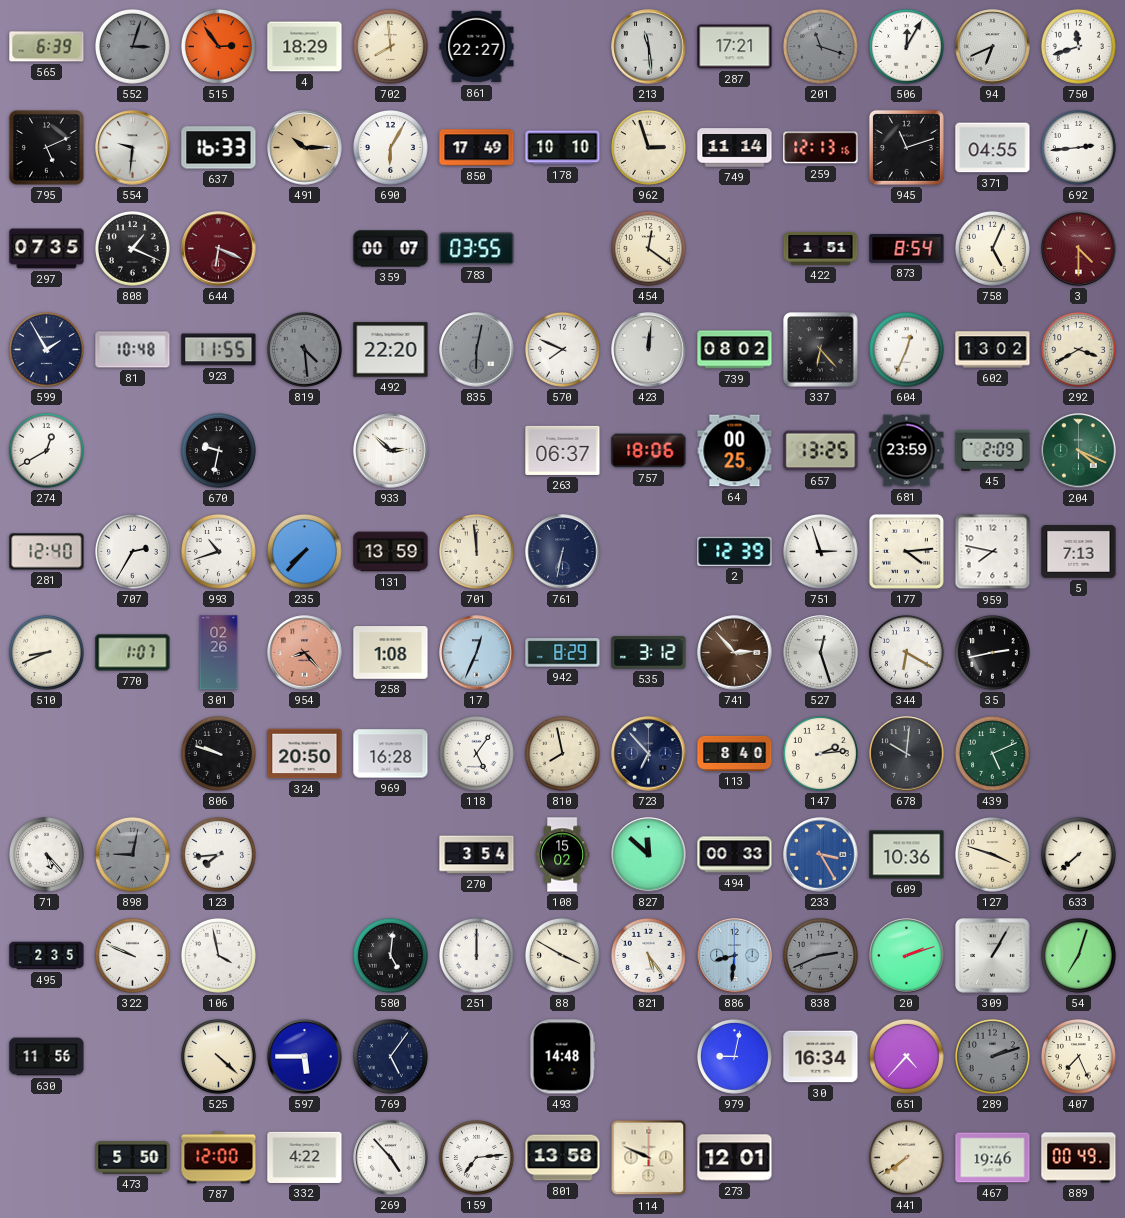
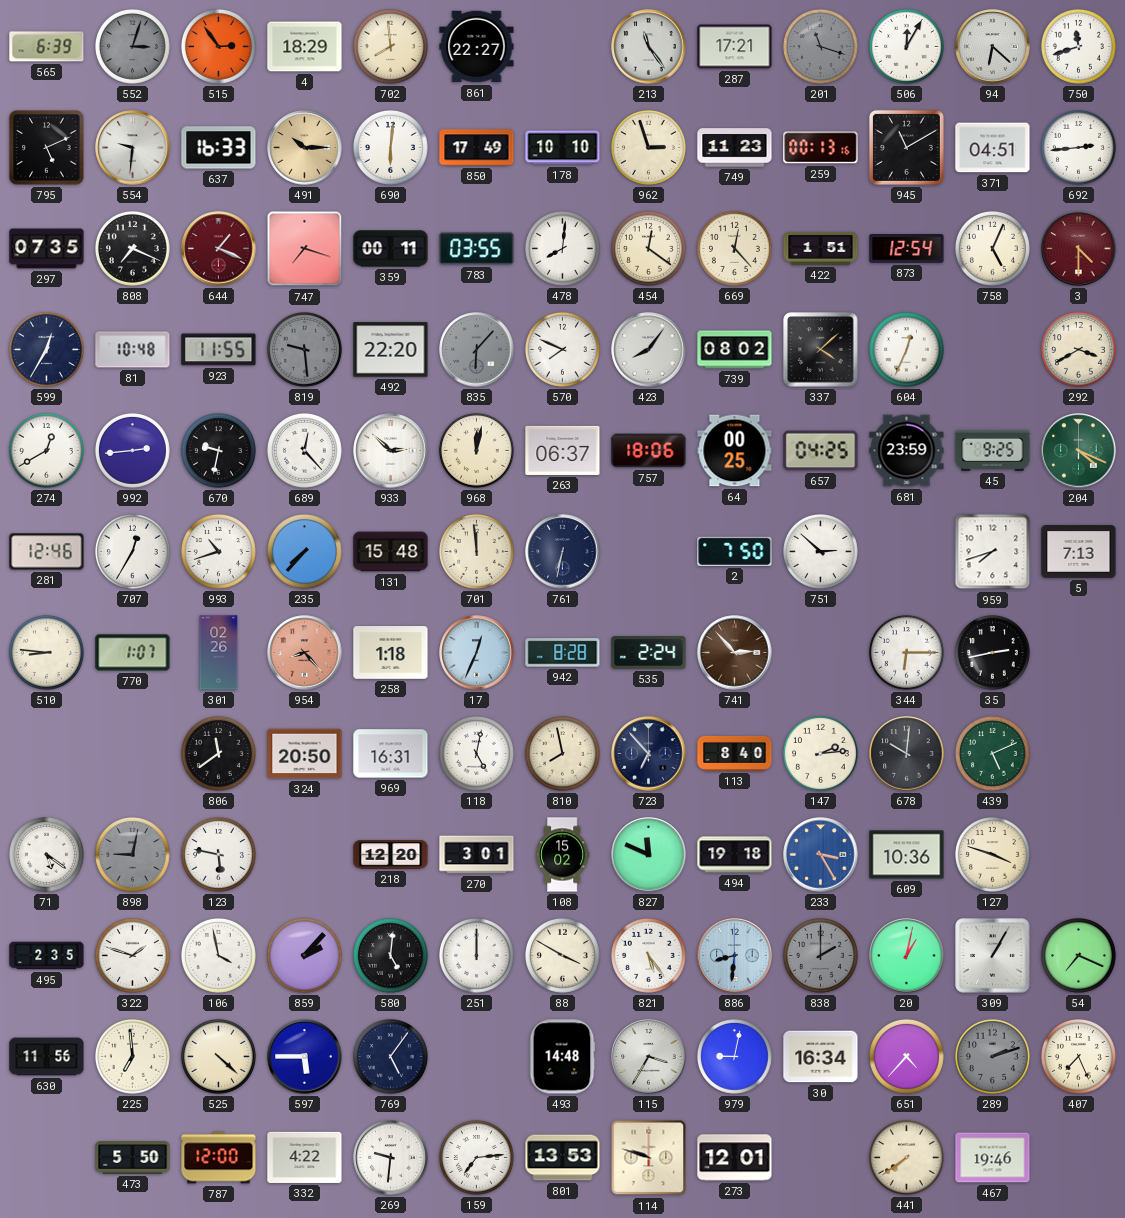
213: 11:29 -> 11:24
94: 6:41 -> 6:22
690: 6:05 -> 6:01
749: 11:14 -> 11:23
259: 12:13 -> 00:13
945: 11:12 -> 11:10
371: 04:55 -> 04:51
808: 1:19 -> 7:19
644: 6:19 -> 1:19
747: none -> 7:18
359: 00:07 -> 00:11
478: none -> 8:01
669: none -> 12:23
873: 8:54 -> 12:54
599: 1:55 -> 12:35
819: 4:29 -> 9:29
835: 6:02 -> 6:07
423: 12:01 -> 8:06
337: 6:23 -> 4:08
602: 13:02 -> none
992: none -> 2:44
689: none -> 12:23
968: none -> 12:02
657: 13:25 -> 04:25
45: 2:09 -> 9:25
281: 12:40 -> 12:46
707: 2:35 -> 12:35
131: 13:59 -> 15:48
2: 12:39 -> 7:50
751: 2:57 -> 2:52
177: 4:14 -> none
959: 7:47 -> 7:42
510: 8:41 -> 8:46
258: 1:08 -> 1:18
942: 8:29 -> 8:28
535: 3:12 -> 2:24
527: 12:27 -> none
344: 6:20 -> 6:15
806: 9:48 -> 11:39
969: 16:28 -> 16:31
118: 5:06 -> 5:02
71: 5:23 -> 5:21
123: 7:44 -> 5:47
218: none -> 12:20
270: 3:54 -> 3:01
827: 11:52 -> 11:49
494: 00:33 -> 19:18
633: 7:38 -> none
322: 9:49 -> 1:48
859: none -> 2:07
838: 2:41 -> 2:00
20: 2:12 -> 1:02
54: 7:03 -> 7:19
225: none -> 6:59
115: none -> 3:35
269: 4:53 -> 9:31
801: 13:58 -> 13:53
114: 9:49 -> 9:48
889: 00:49 -> none
